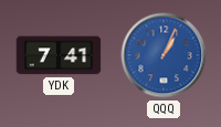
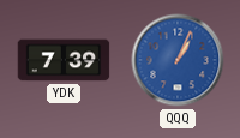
YDK: 7:41 -> 7:39
